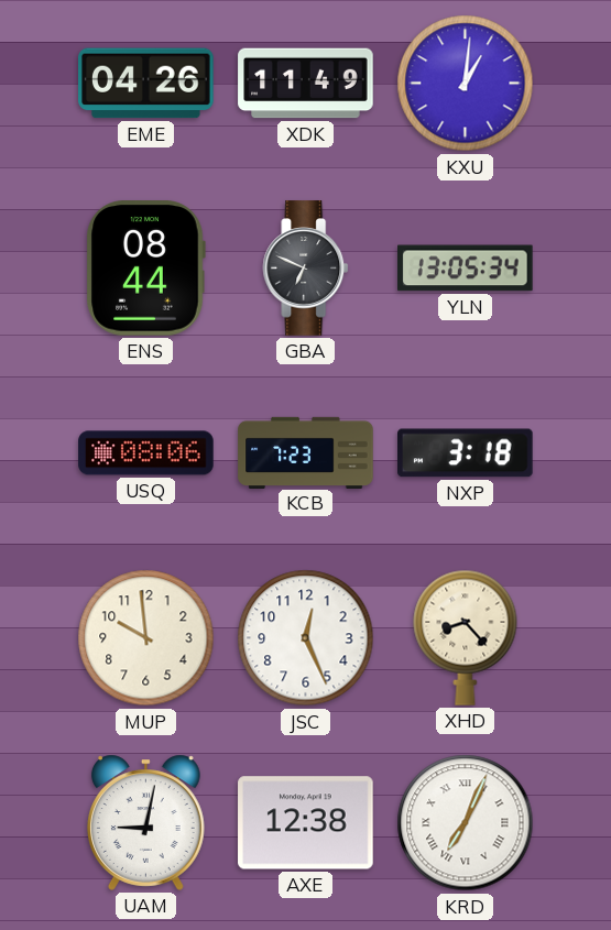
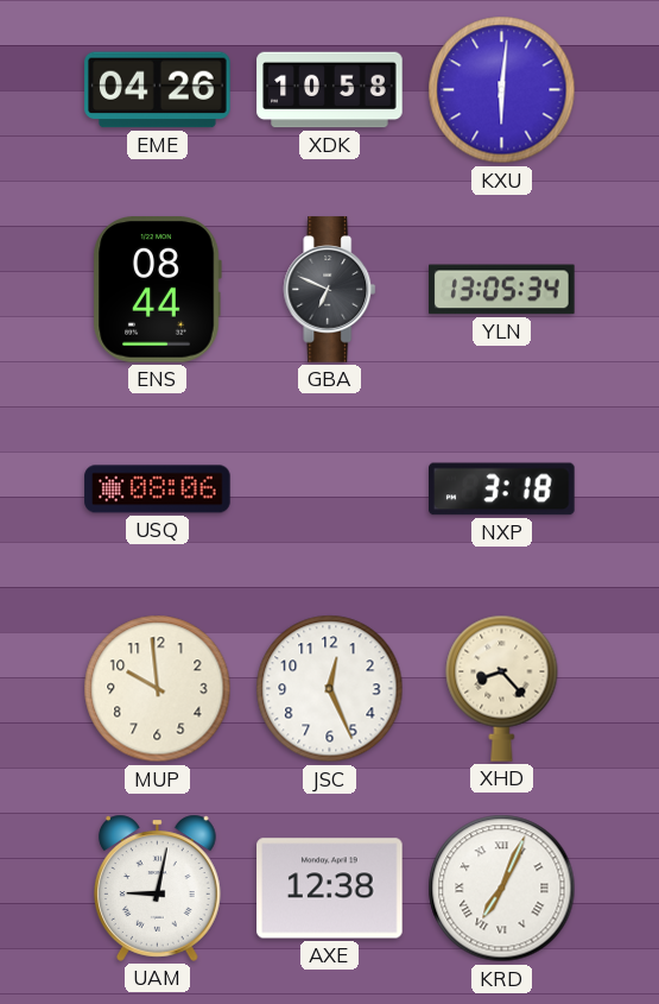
XDK: 11:49 -> 10:58
KXU: 1:01 -> 6:01
KCB: 7:23 -> none
